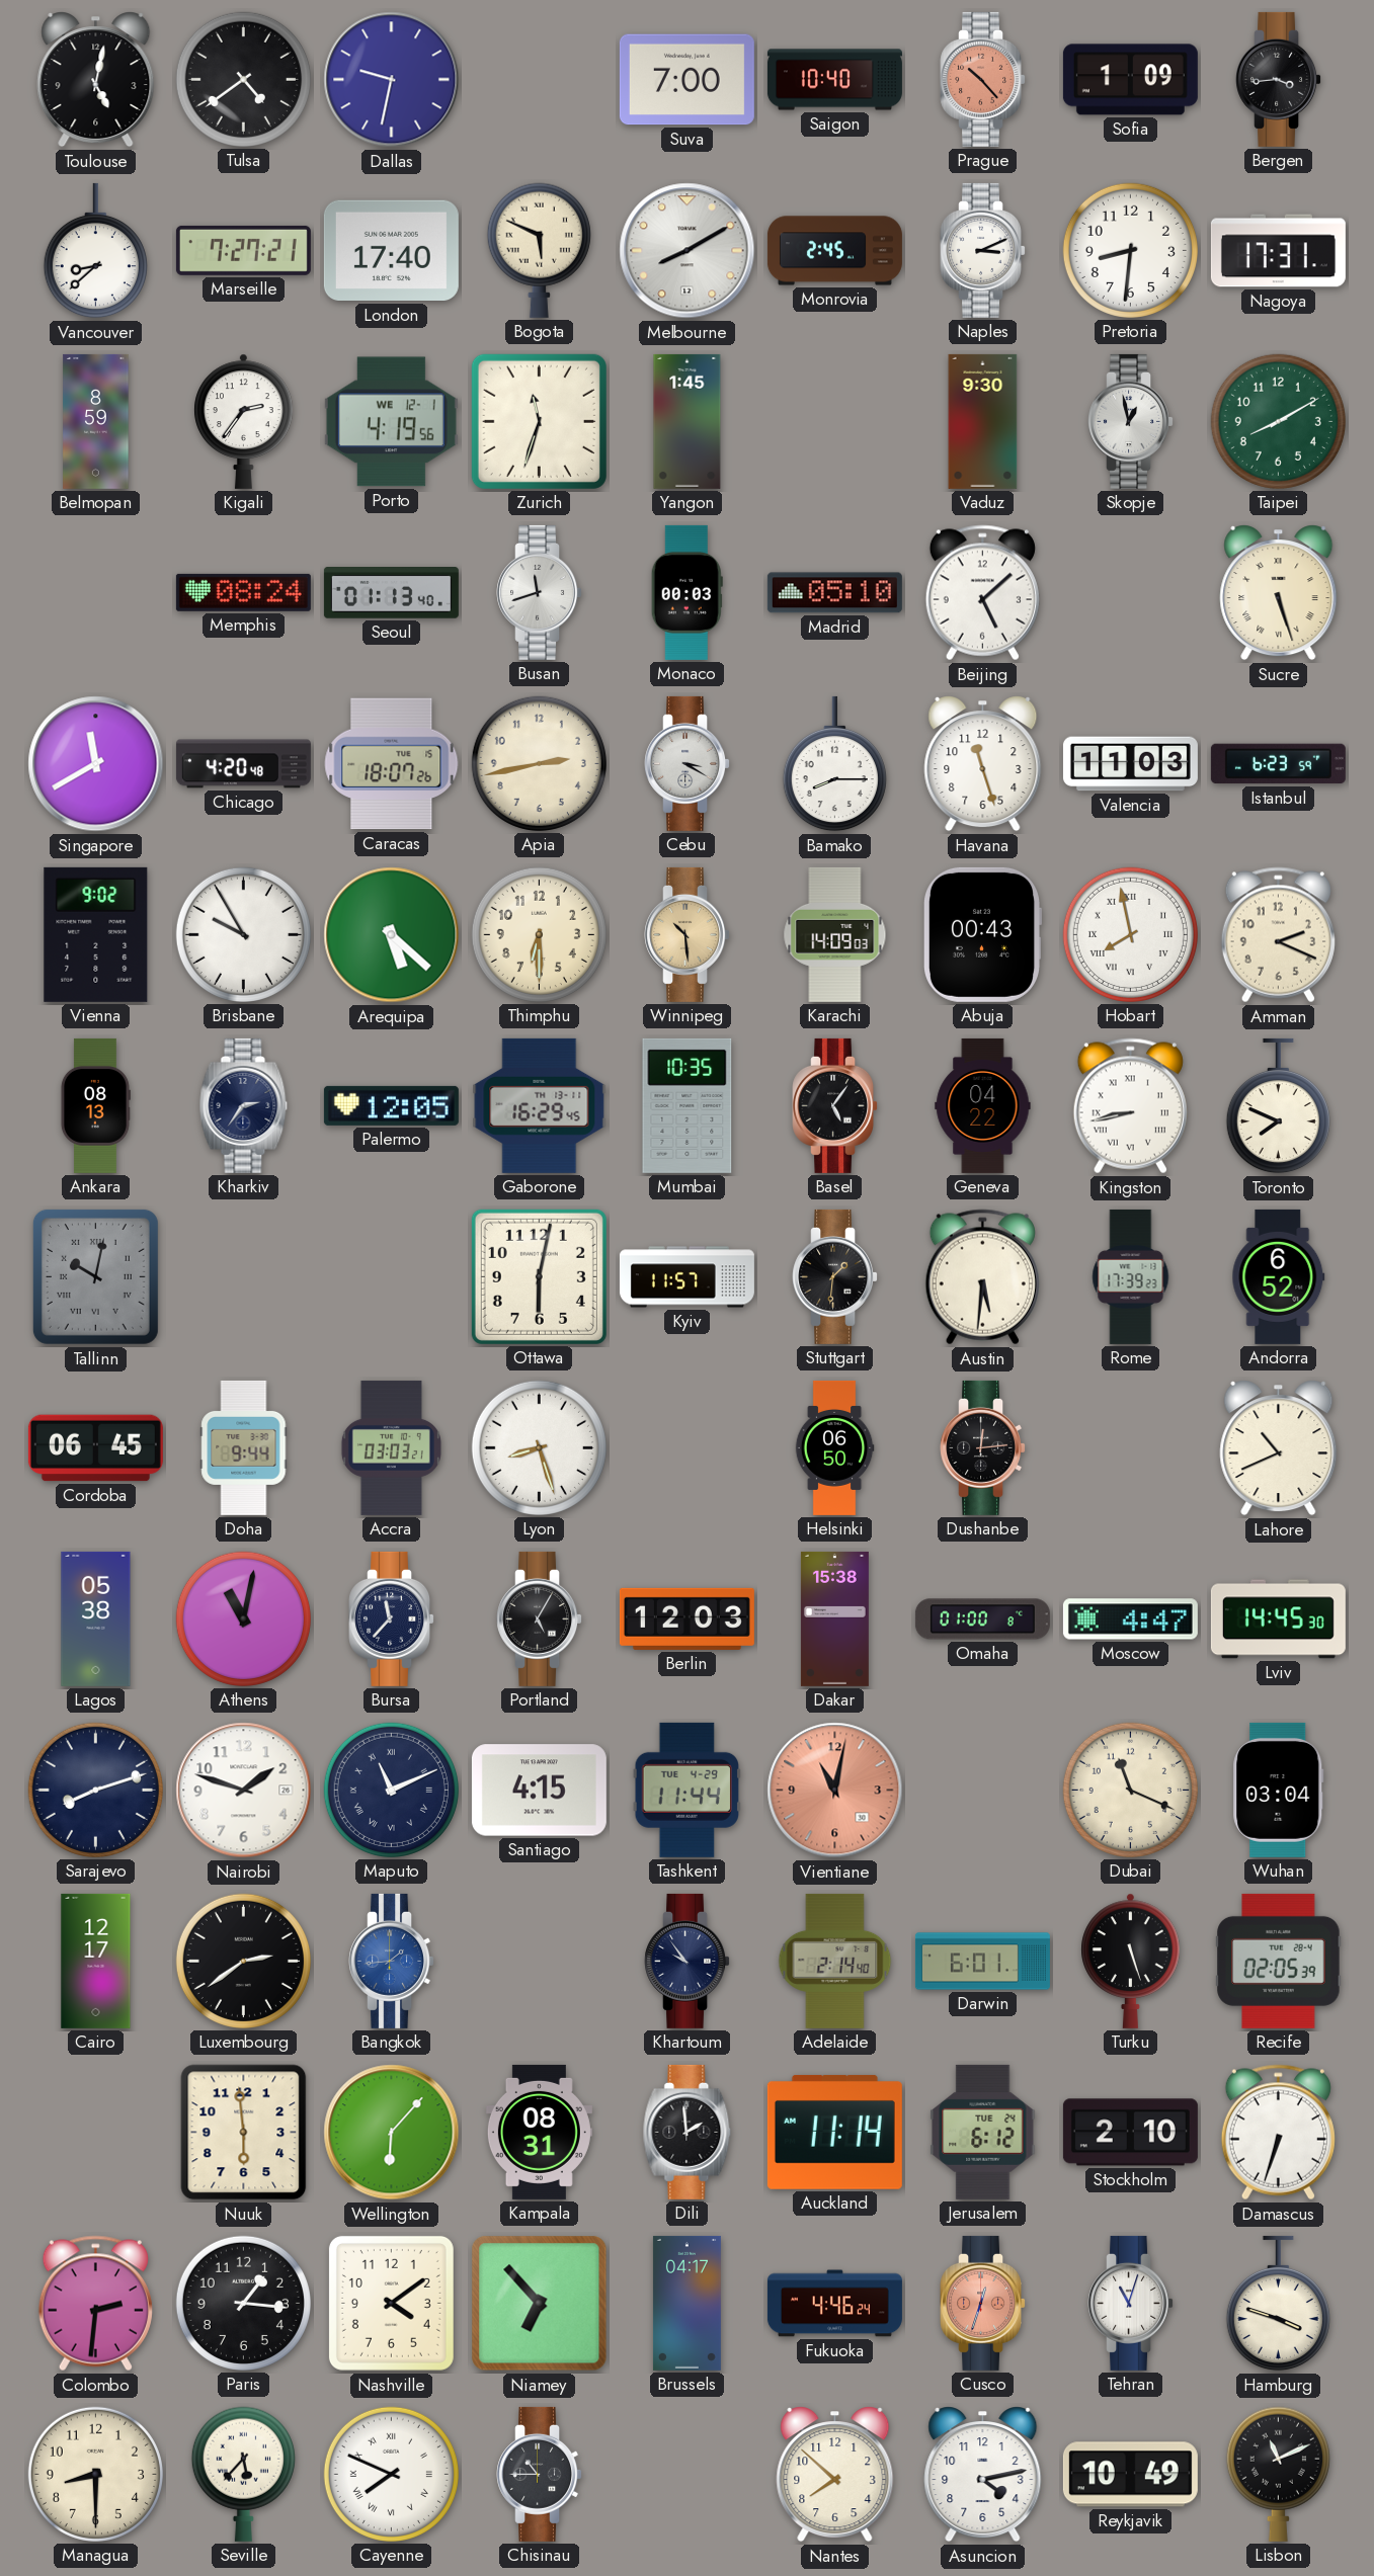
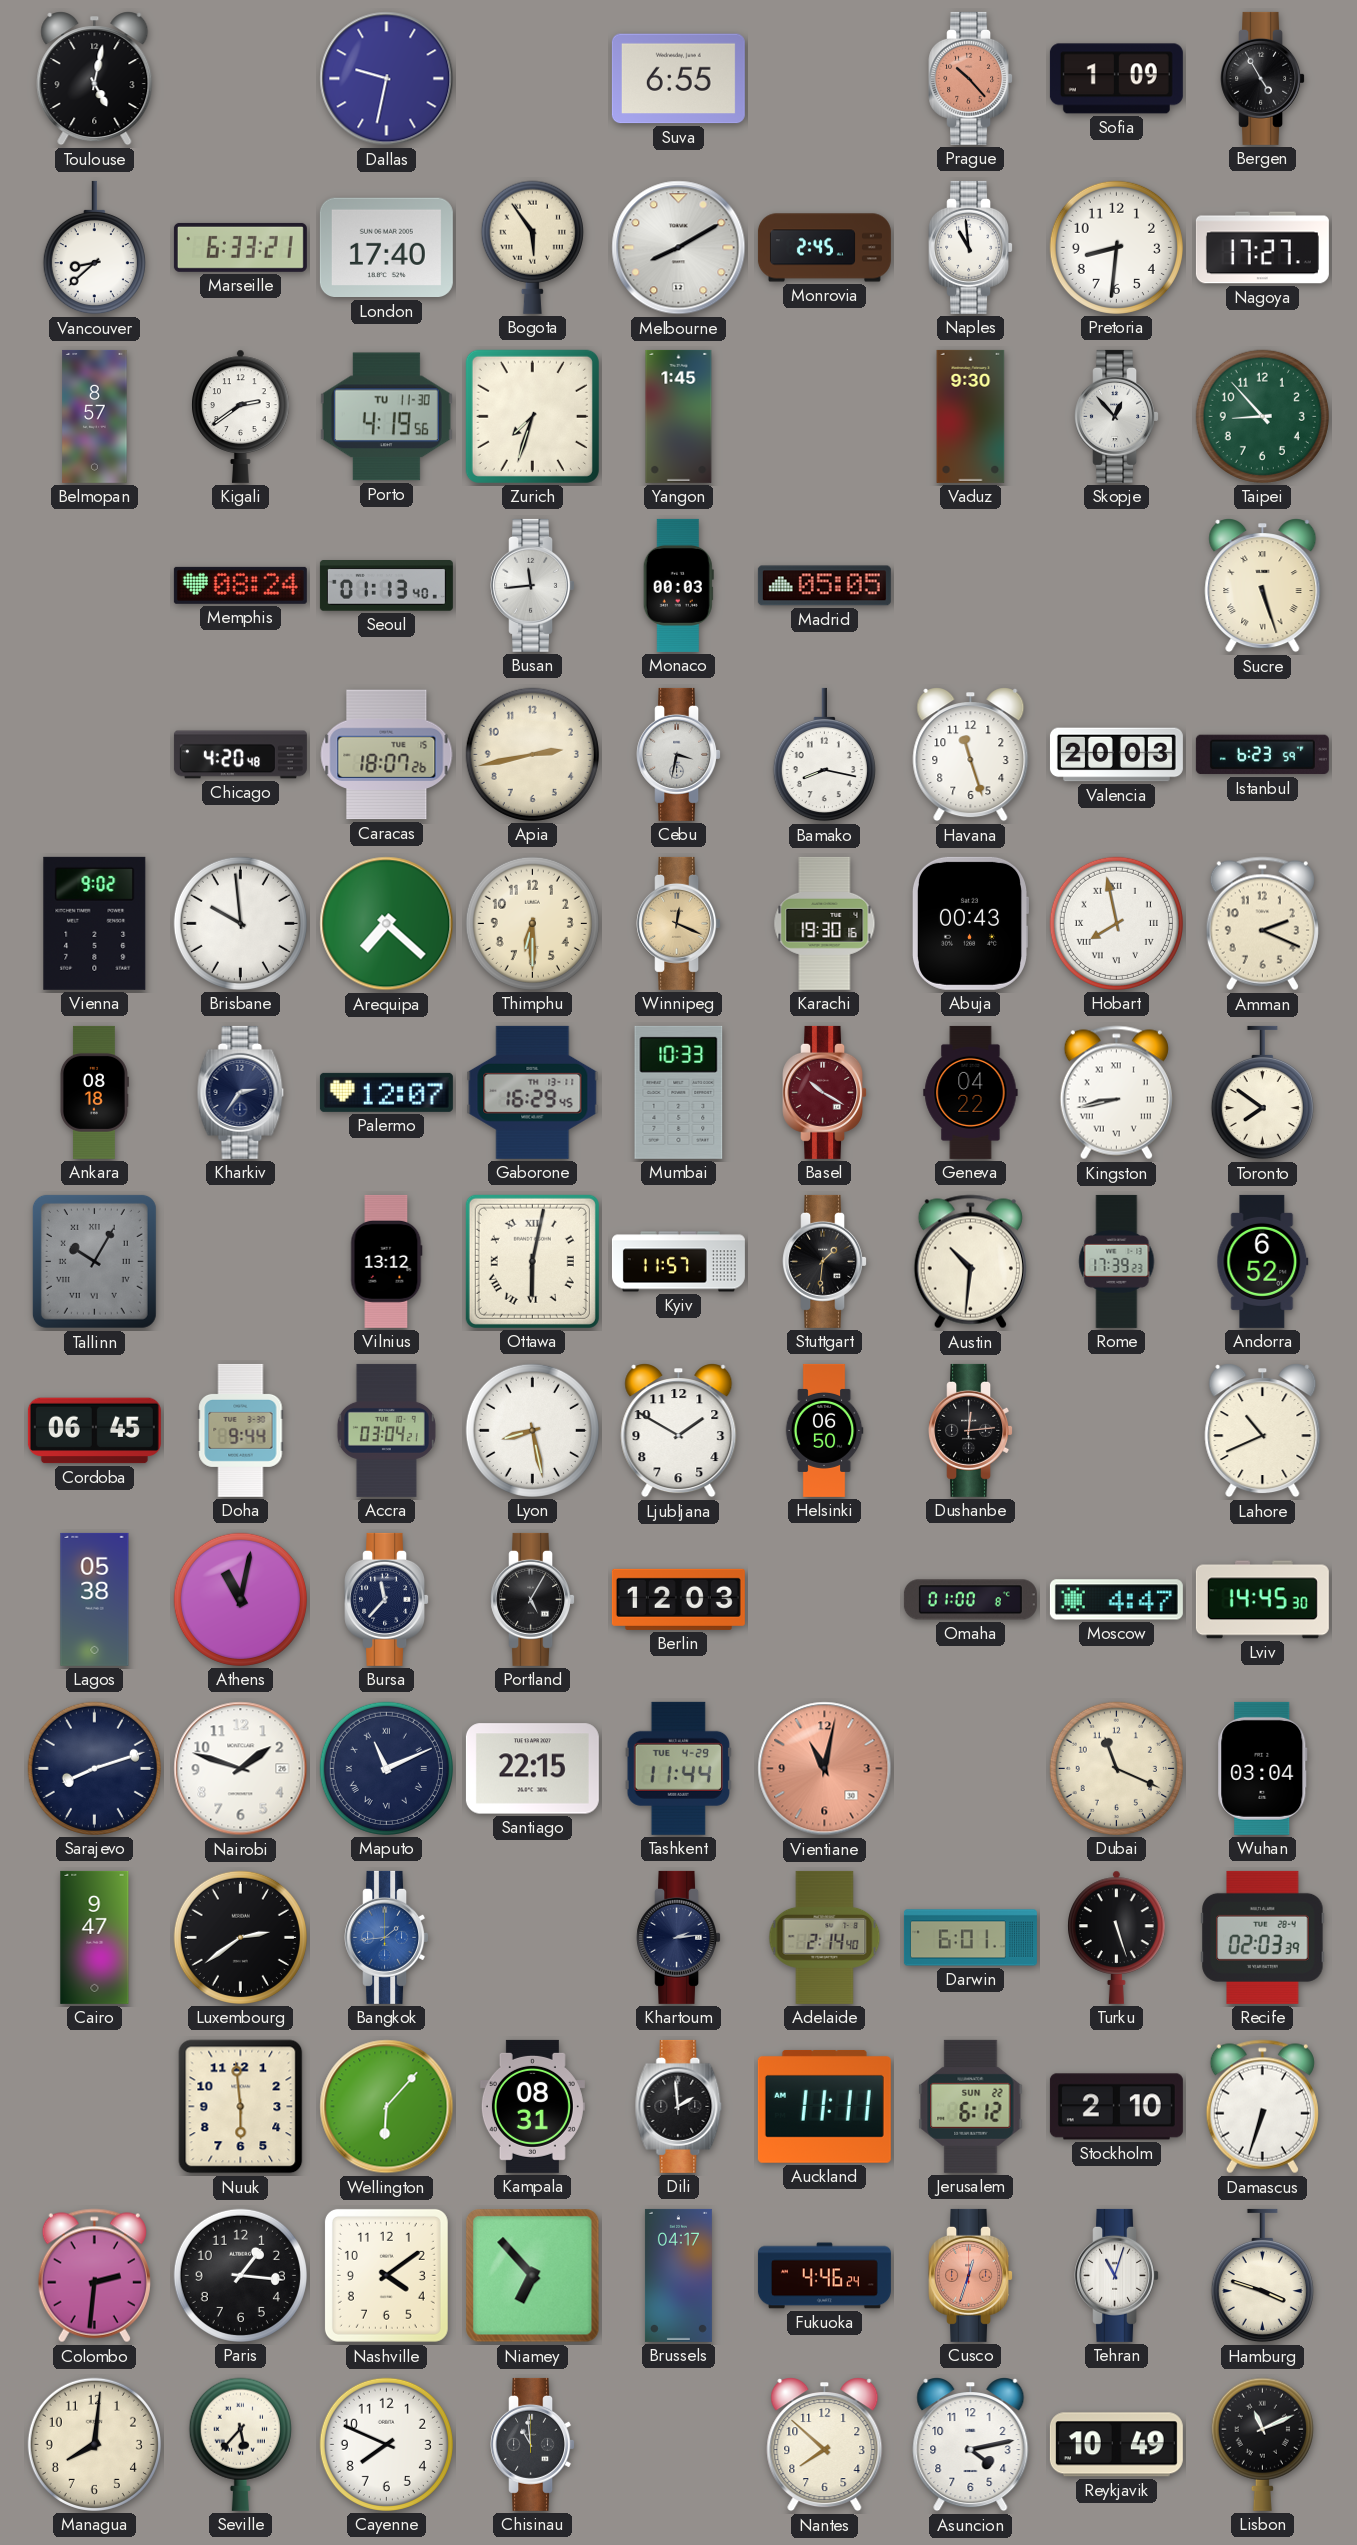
Tulsa: 4:39 -> none
Suva: 7:00 -> 6:55
Saigon: 10:40 -> none
Bergen: 3:44 -> 4:55
Marseille: 7:27 -> 6:33
Bogota: 5:49 -> 5:54
Naples: 3:11 -> 10:59
Nagoya: 17:31 -> 17:27
Belmopan: 8:59 -> 8:57
Kigali: 2:36 -> 2:39
Porto date: WE 12-1 -> TU 11-30
Zurich: 11:33 -> 7:33
Skopje: 12:58 -> 12:53
Taipei: 8:10 -> 8:53
Busan: 11:42 -> 11:44
Madrid: 05:10 -> 05:05
Beijing: 5:08 -> none
Singapore: 11:40 -> none
Cebu: 3:20 -> 3:32
Bamako: 8:15 -> 8:17
Valencia: 11:03 -> 20:03
Brisbane: 9:55 -> 9:59
Arequipa: 5:22 -> 7:22
Winnipeg: 10:29 -> 12:19
Karachi: 14:09 -> 19:30
Ankara: 08:13 -> 08:18
Palermo: 12:05 -> 12:07
Mumbai: 10:35 -> 10:33
Basel: 5:06 -> 10:20
Basel dial: black -> burgundy
Toronto: 7:49 -> 7:51
Tallinn: 10:02 -> 10:05
Vilnius: none -> 13:12
Ottawa numerals: Arabic -> Roman
Austin: 5:31 -> 10:31
Accra: 03:03 -> 03:04
Lyon: 8:27 -> 8:28
Ljubljana: none -> 1:50
Dakar: 15:38 -> none
Santiago: 4:15 -> 22:15
Cairo: 12:17 -> 9:47
Khartoum: 9:54 -> 2:14
Recife: 02:05 -> 02:03
Auckland: 11:14 -> 11:11
Jerusalem date: TUE 24 -> SUN 22
Managua: 8:30 -> 8:01
Cayenne numerals: Roman -> Arabic
Chisinau: 10:45 -> 10:59
